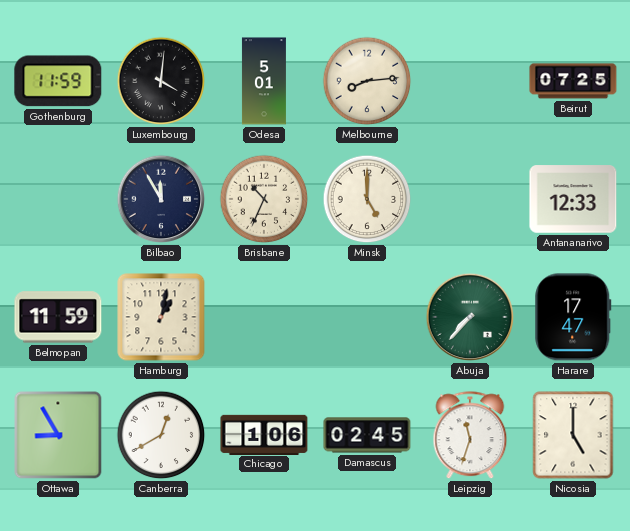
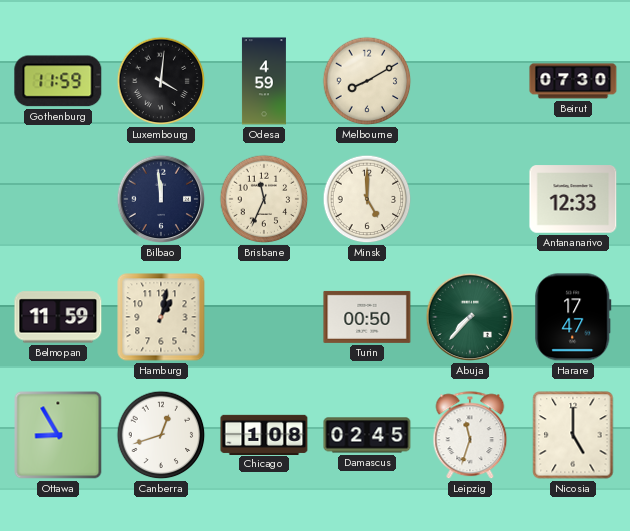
Odesa: 5:01 -> 4:59
Melbourne: 8:14 -> 8:10
Beirut: 07:25 -> 07:30
Bilbao: 11:55 -> 11:59
Brisbane: 10:34 -> 11:34
Turin: none -> 00:50
Canberra: 12:40 -> 12:42
Chicago: 1:06 -> 1:08
